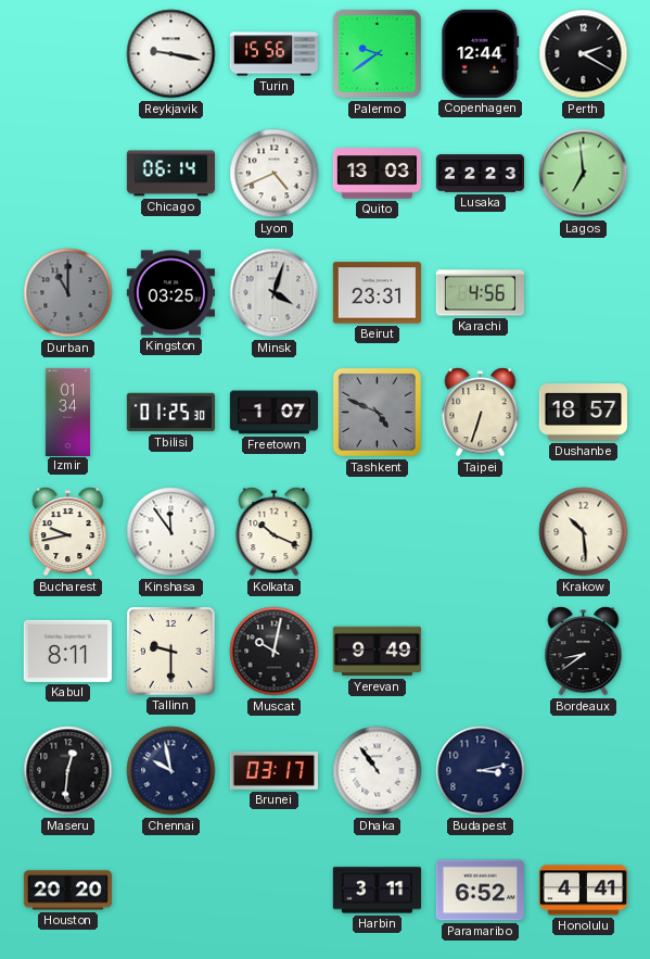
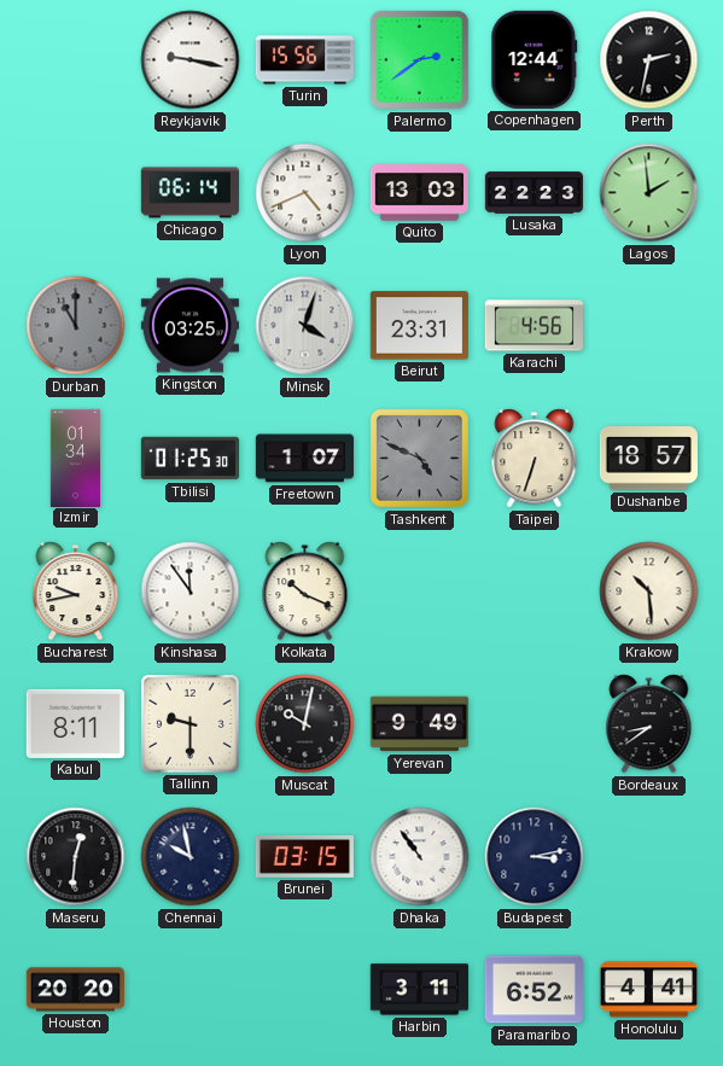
Palermo: 9:39 -> 2:39
Perth: 2:20 -> 2:32
Lagos: 6:59 -> 1:59
Brunei: 03:17 -> 03:15
